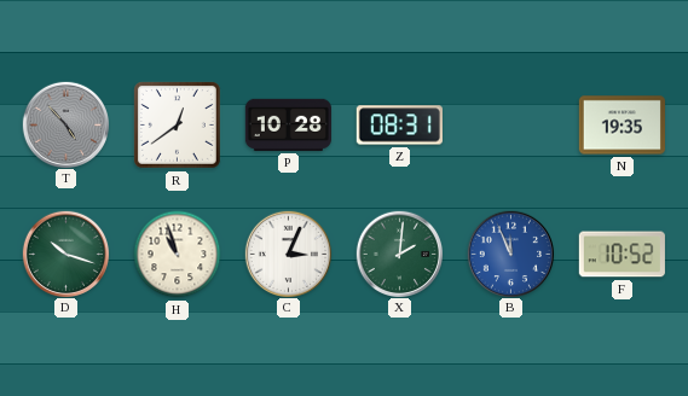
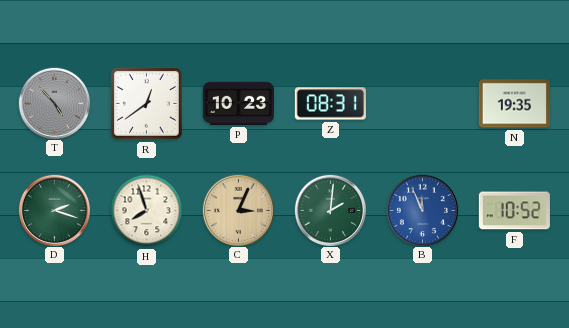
P: 10:28 -> 10:23
D: 10:18 -> 2:18
H: 10:57 -> 7:57
C dial: white -> champagne
